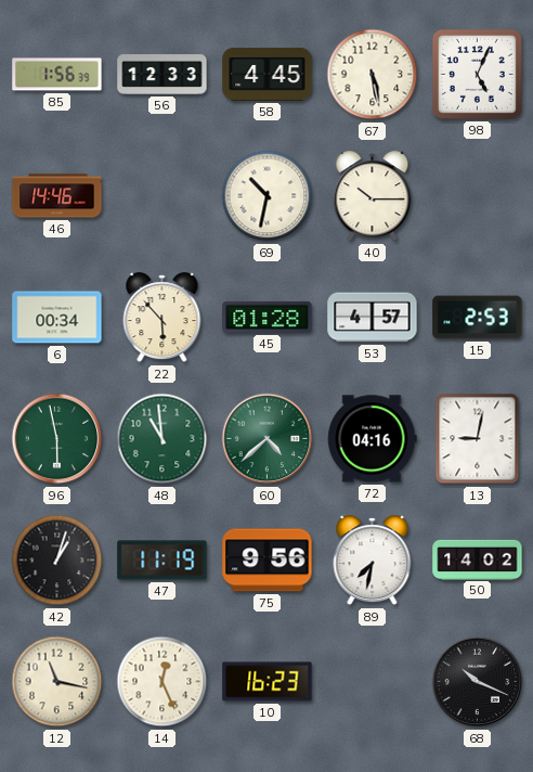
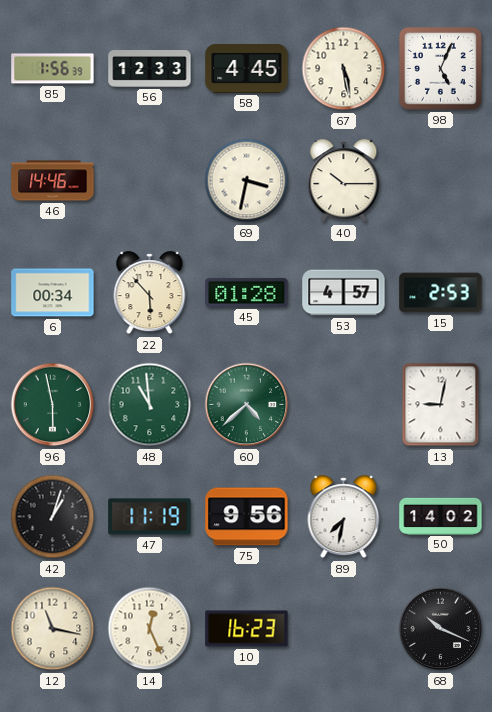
69: 10:32 -> 3:32
72: 04:16 -> none
